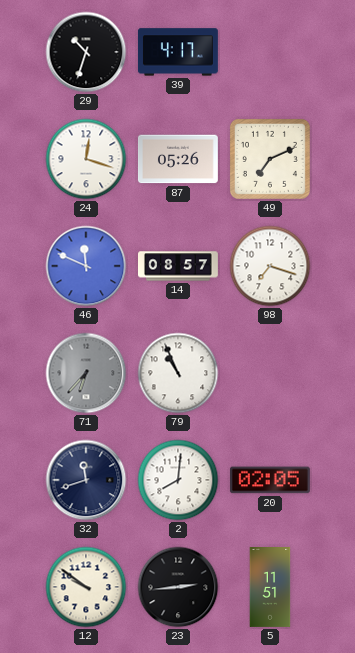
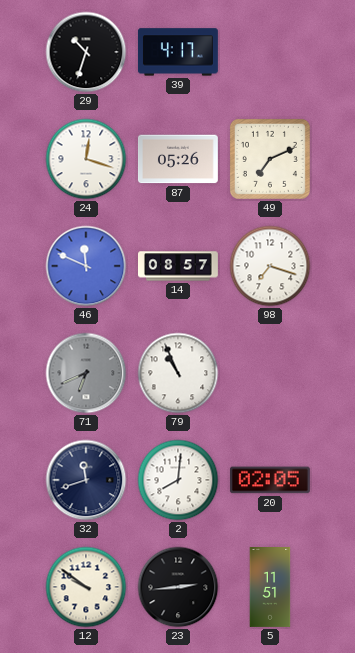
71: 6:37 -> 6:41
